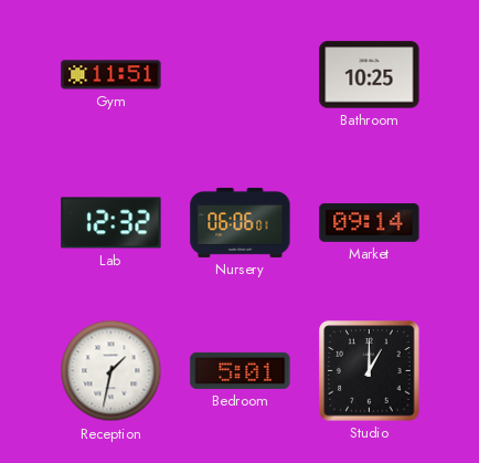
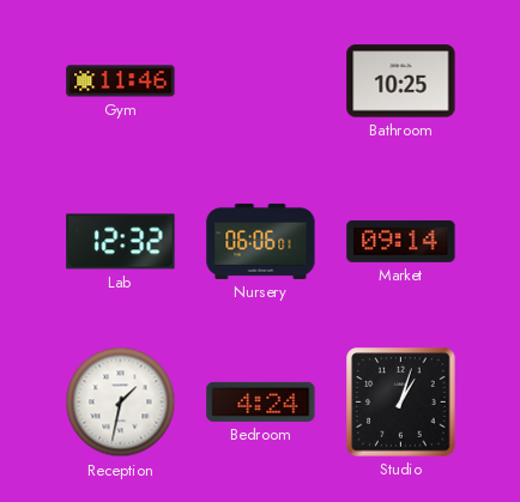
Gym: 11:51 -> 11:46
Bedroom: 5:01 -> 4:24
Studio: 1:00 -> 1:03
